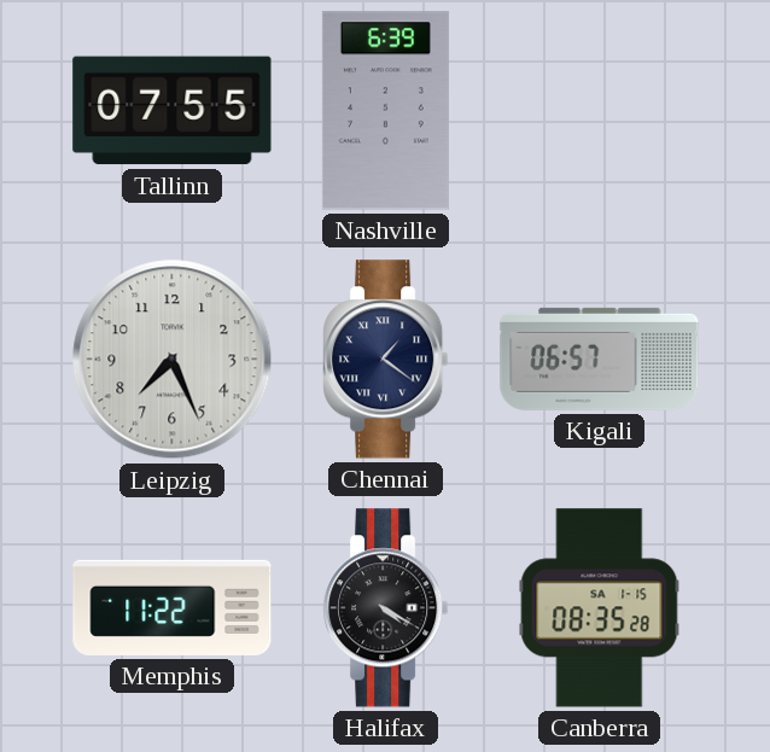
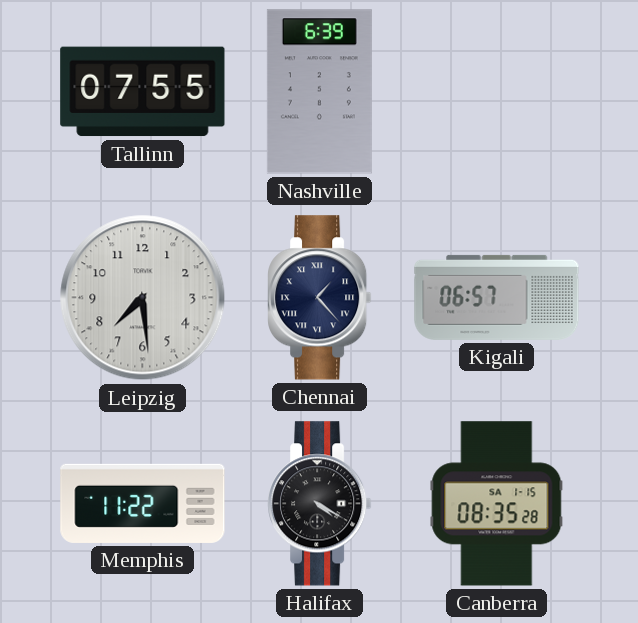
Leipzig: 7:26 -> 7:29
Chennai: 1:21 -> 1:23
